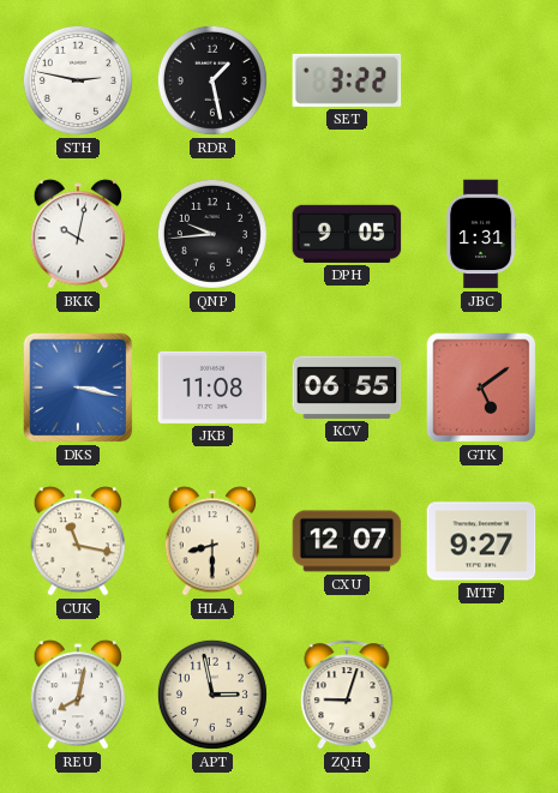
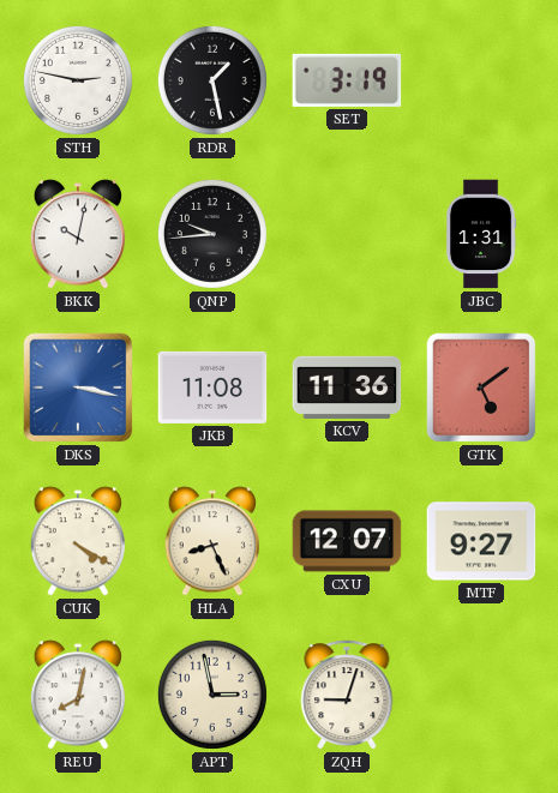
SET: 3:22 -> 3:19
DPH: 9:05 -> none
KCV: 06:55 -> 11:36
CUK: 11:17 -> 4:20
HLA: 8:30 -> 8:26
